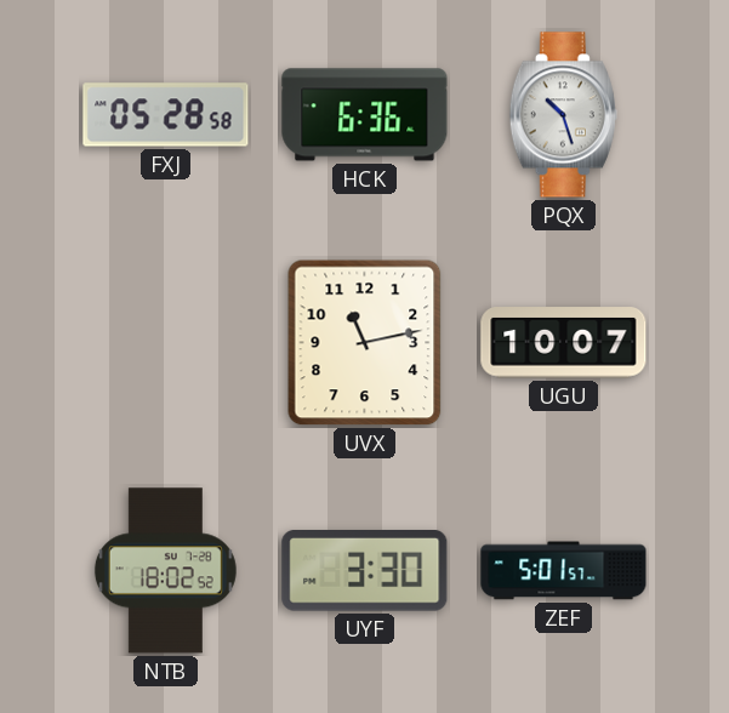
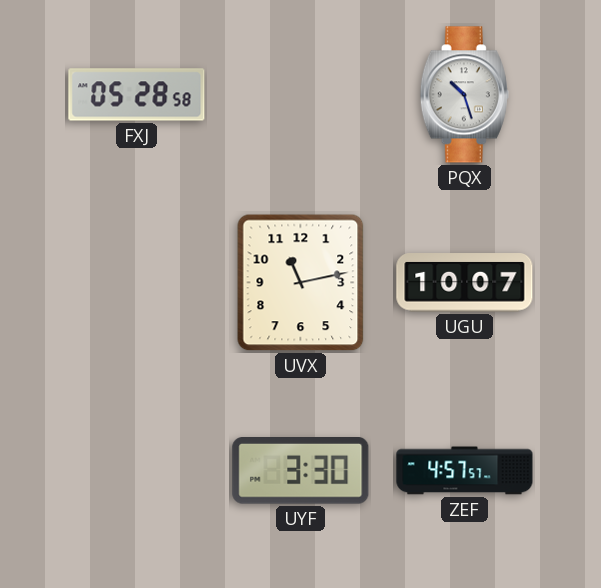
HCK: 6:36 -> none
NTB: 18:02 -> none
ZEF: 5:01 -> 4:57
